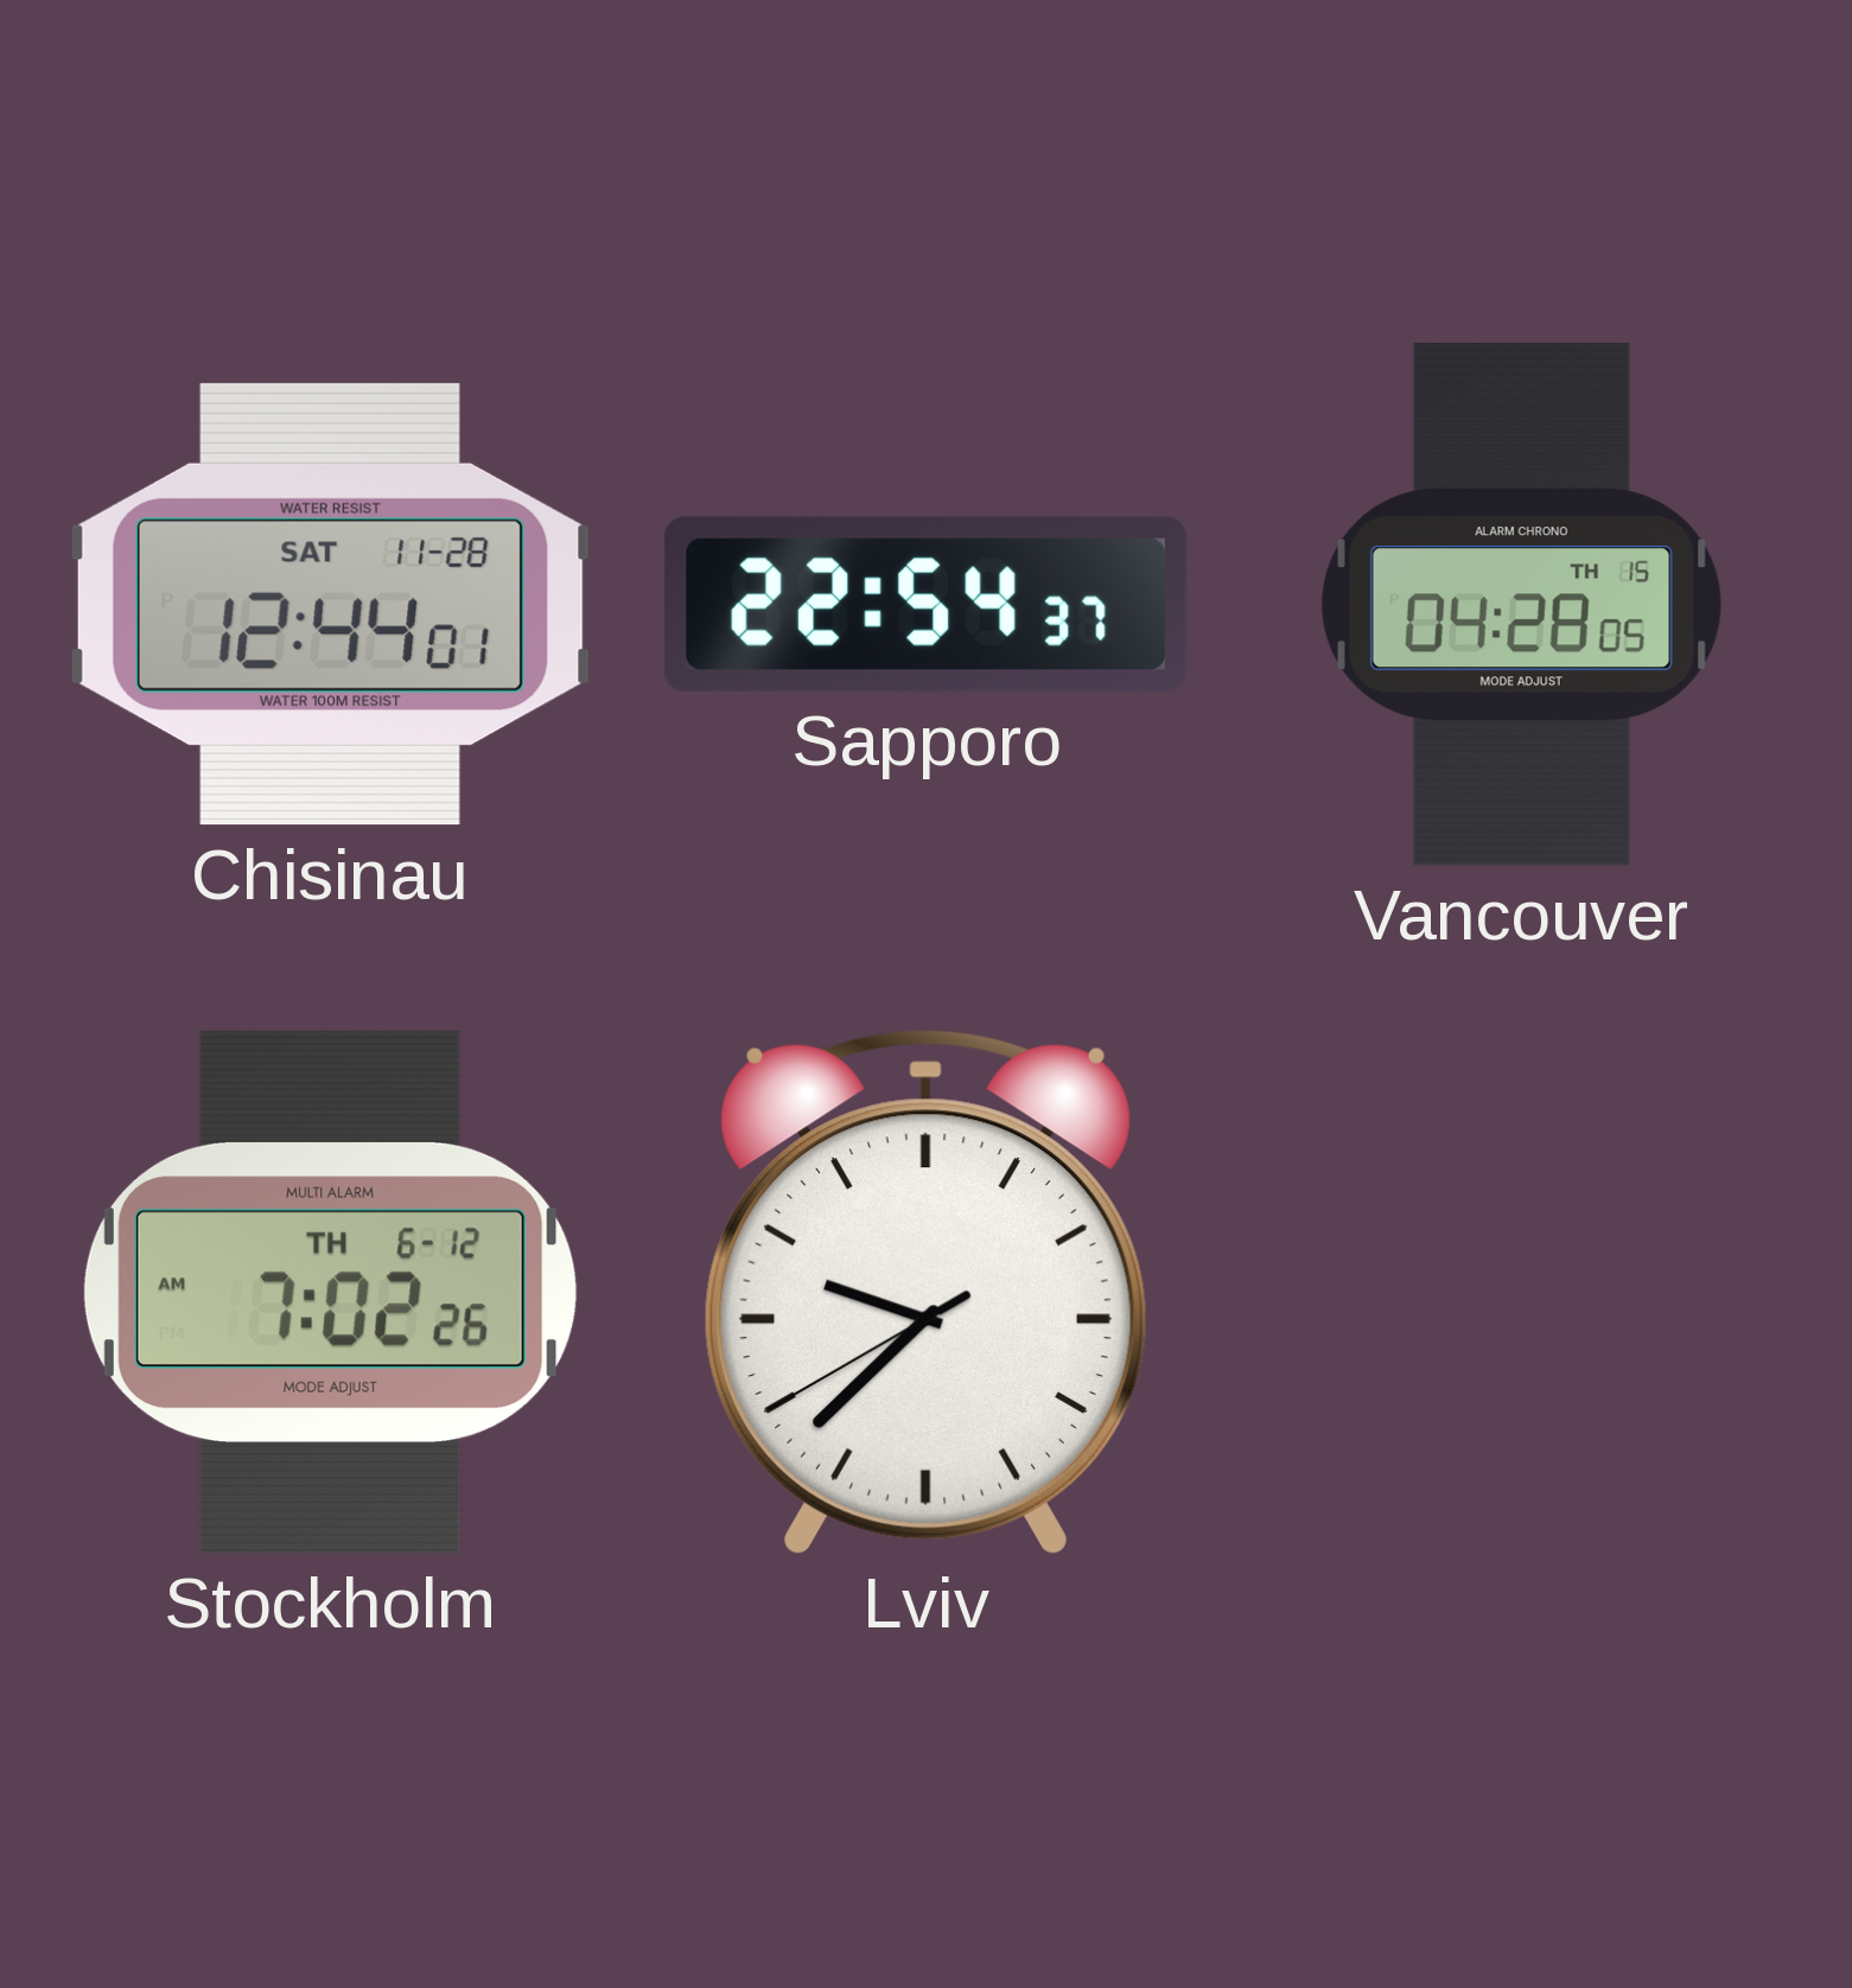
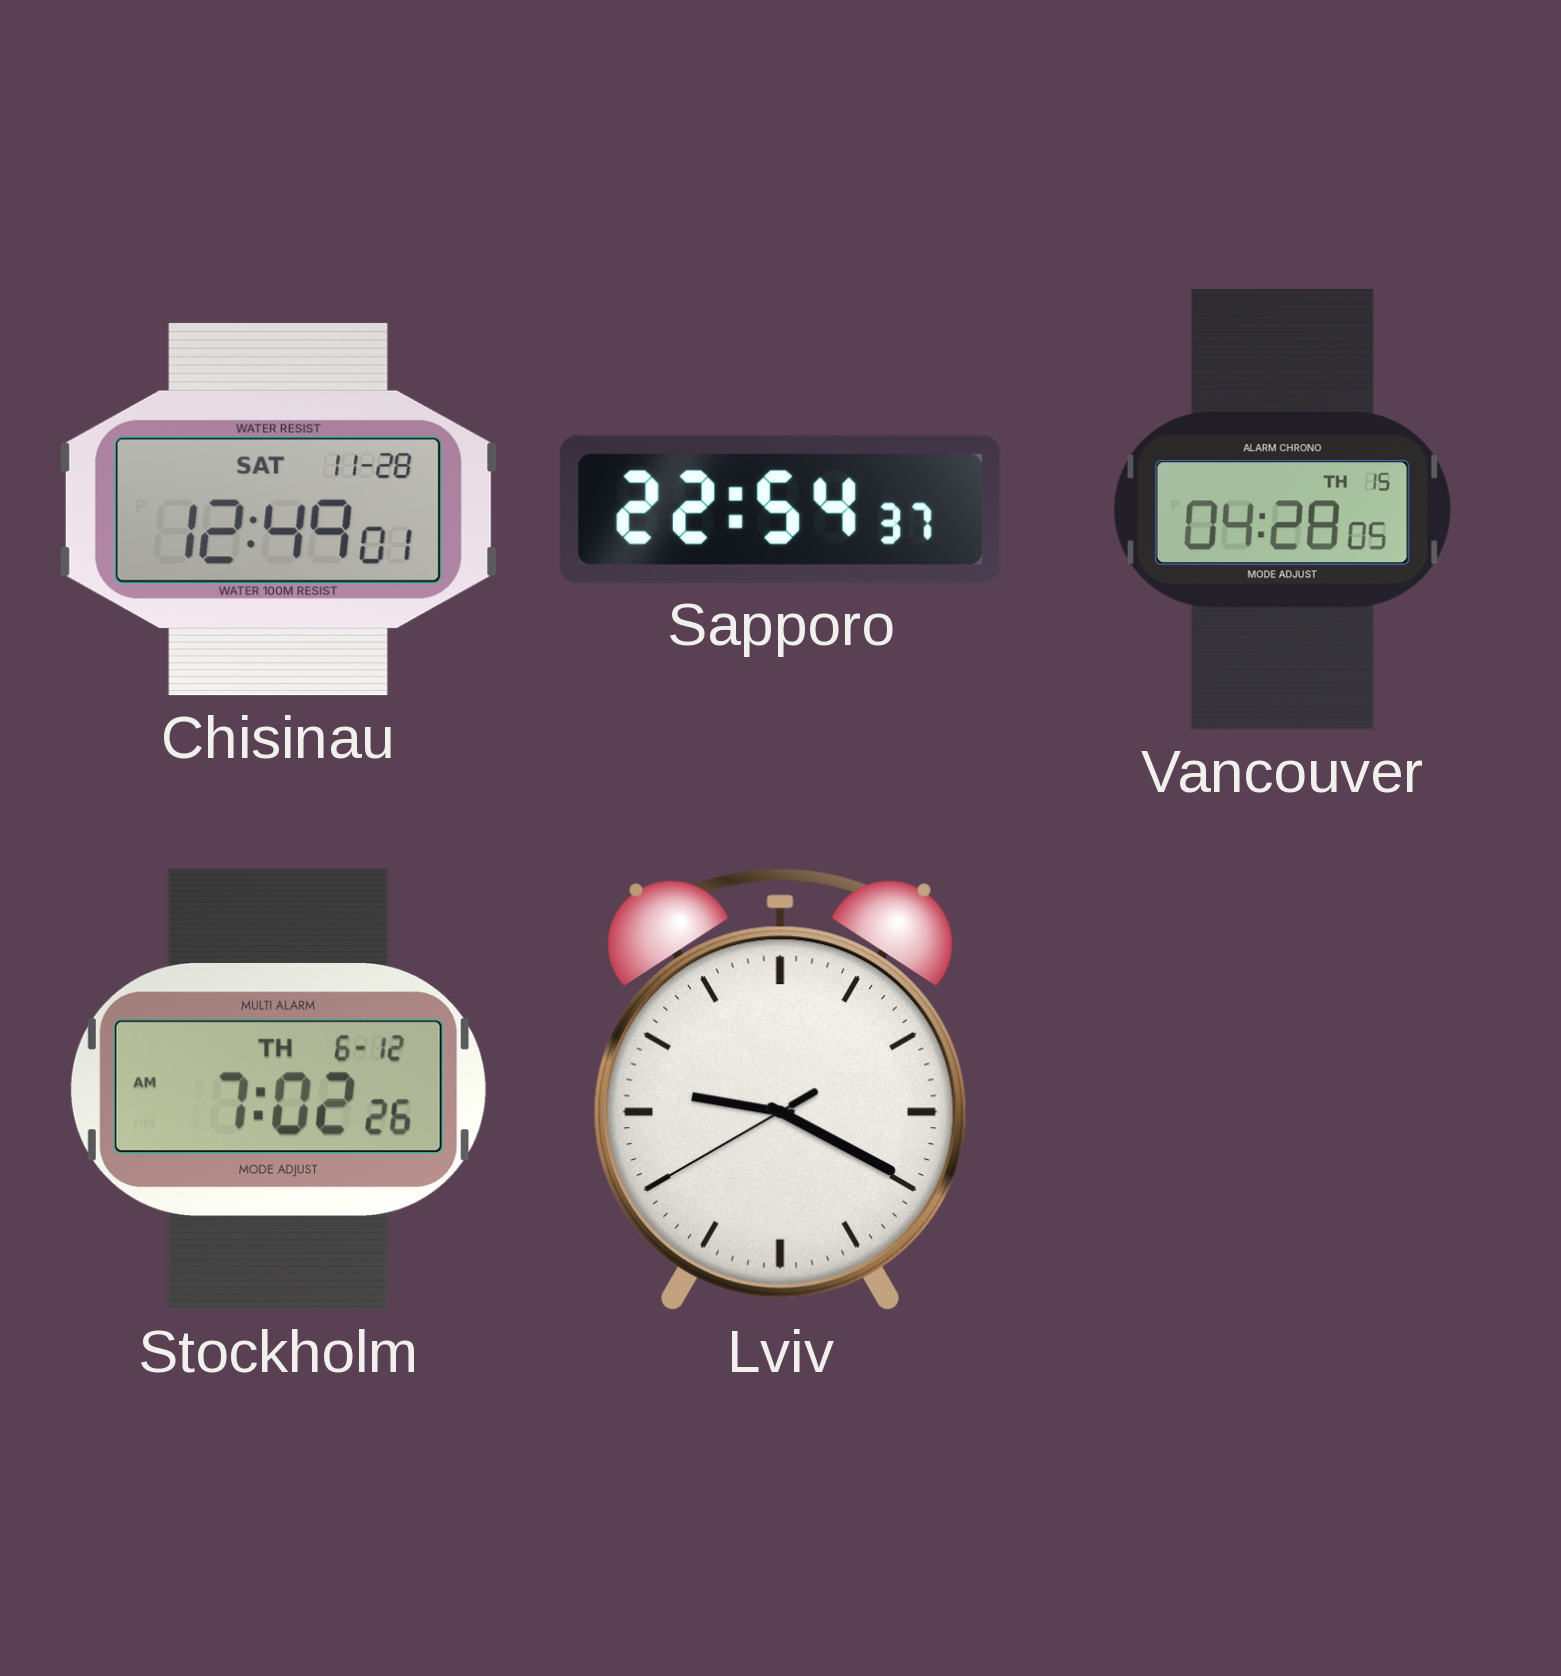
Chisinau: 12:44 -> 12:49
Lviv: 9:37 -> 9:19
